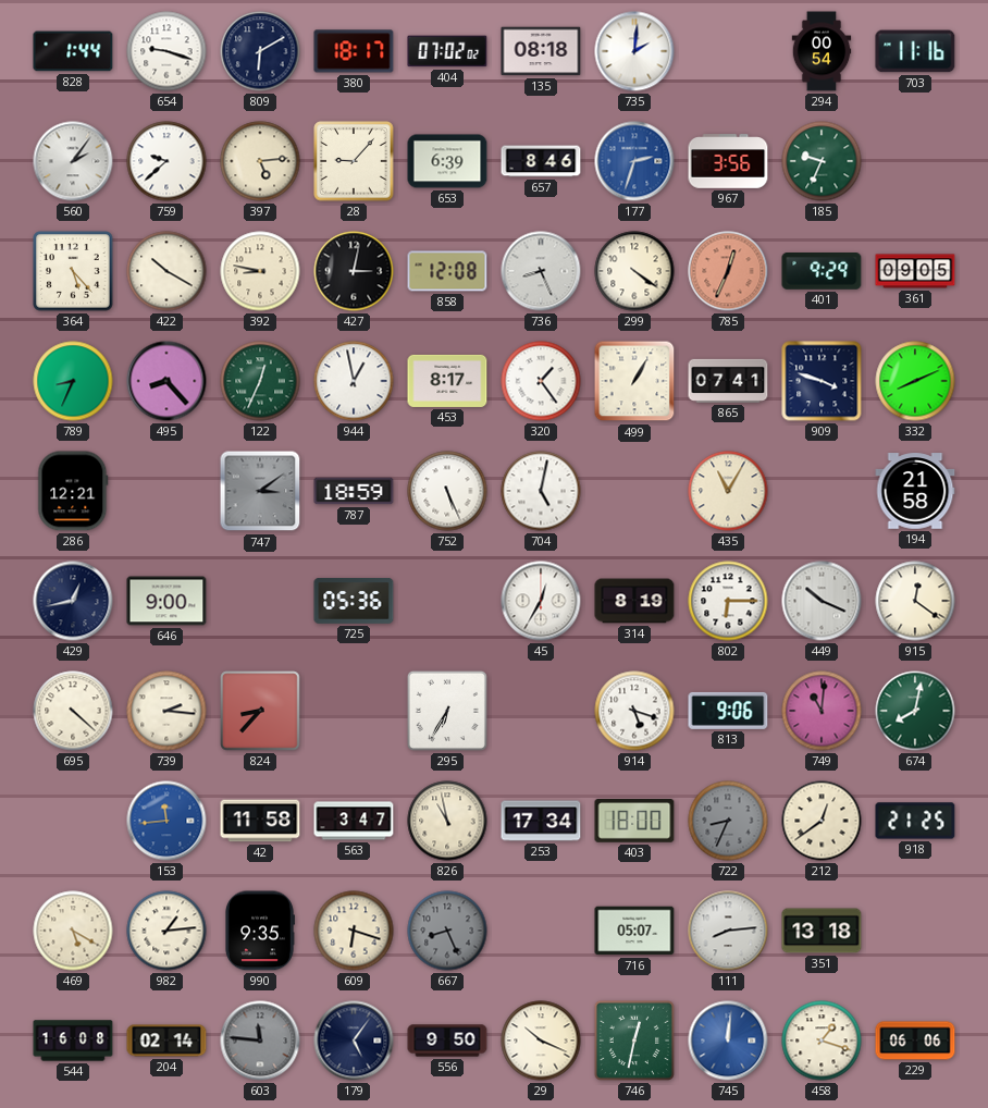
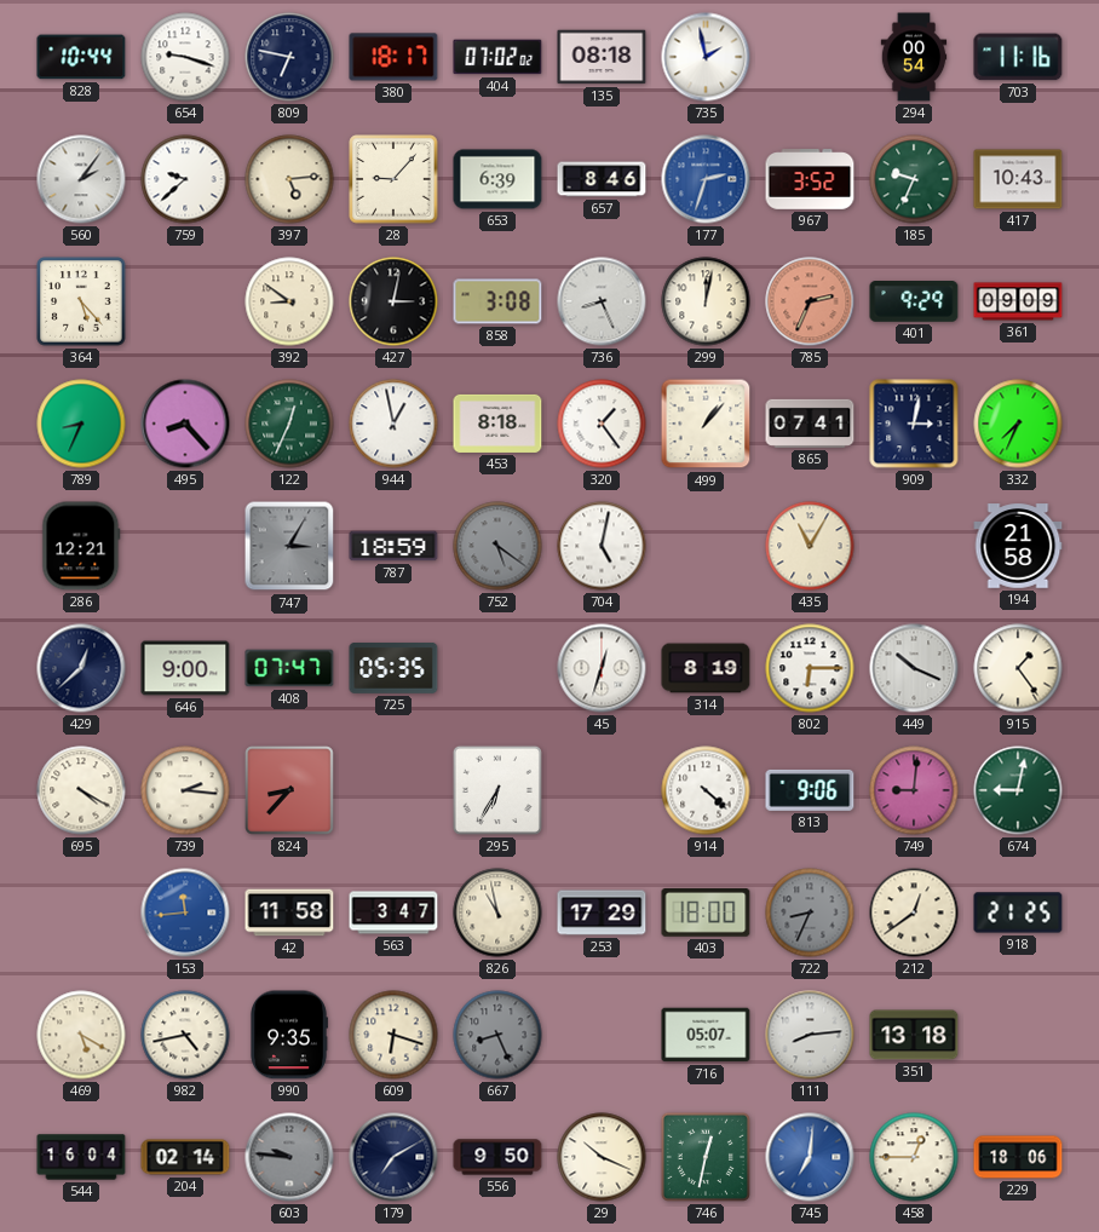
828: 1:44 -> 10:44
809: 6:10 -> 6:47
735: 2:01 -> 1:58
967: 3:56 -> 3:52
417: none -> 10:43
422: 10:20 -> none
392: 8:47 -> 8:51
858: 12:08 -> 3:08
299: 4:21 -> 12:02
785: 12:34 -> 2:34
361: 09:05 -> 09:09
453: 8:17 -> 8:18
499: 1:05 -> 1:07
909: 3:48 -> 3:02
332: 8:11 -> 7:34
747: 3:09 -> 3:05
752: 5:26 -> 5:21
752 dial: white -> grey
429: 12:43 -> 12:38
408: none -> 07:47
725: 05:36 -> 05:35
45: 12:35 -> 12:33
915: 12:21 -> 1:24
695: 4:22 -> 4:20
914: 5:18 -> 4:22
749: 11:01 -> 9:01
674: 8:02 -> 9:02
253: 17:34 -> 17:29
982: 1:14 -> 4:43
544: 16:08 -> 16:04
603: 11:46 -> 9:46
179: 5:06 -> 7:10
745: 12:01 -> 7:01
458: 1:18 -> 12:45
229: 06:06 -> 18:06
